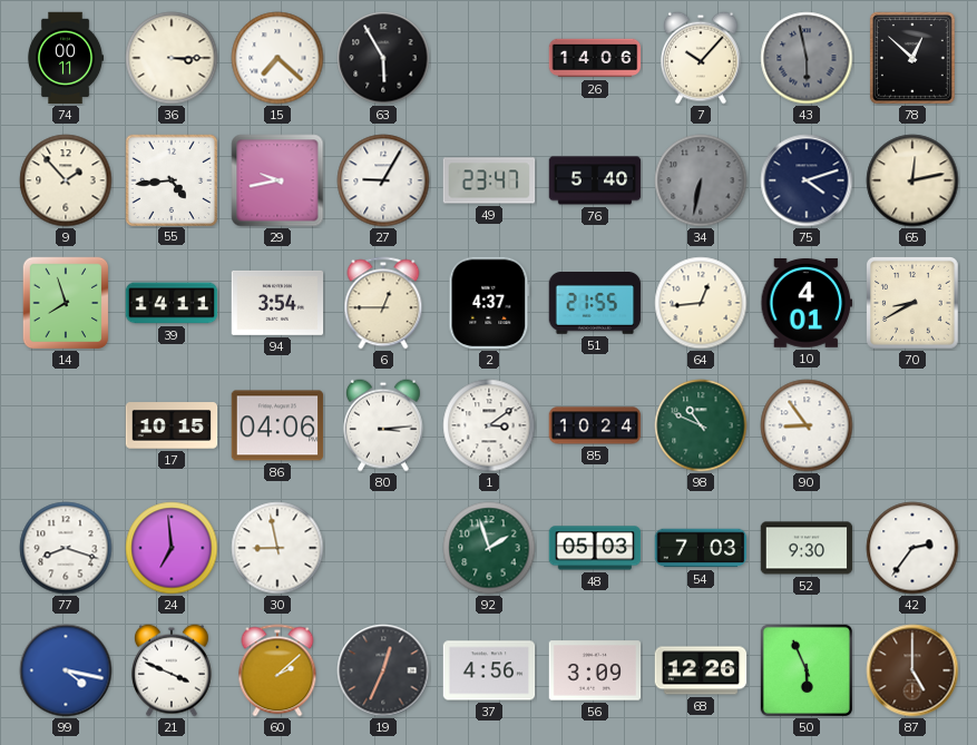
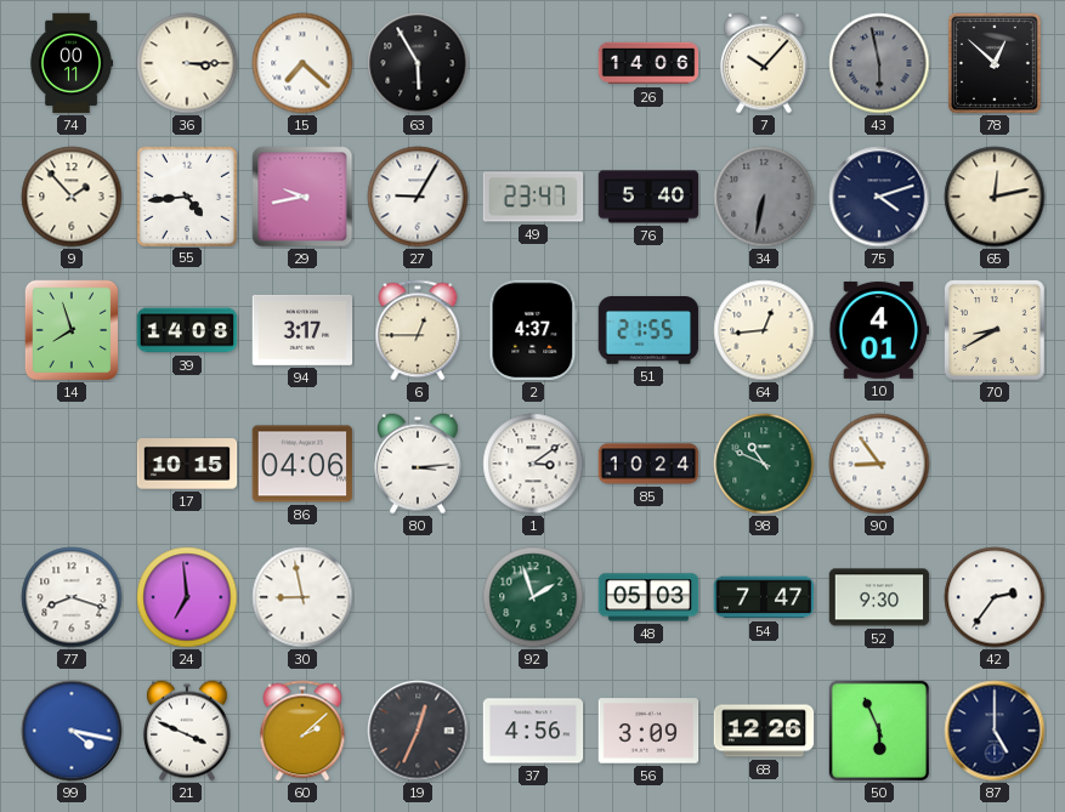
39: 14:11 -> 14:08
94: 3:54 -> 3:17
54: 7:03 -> 7:47
87 dial: brown -> navy
